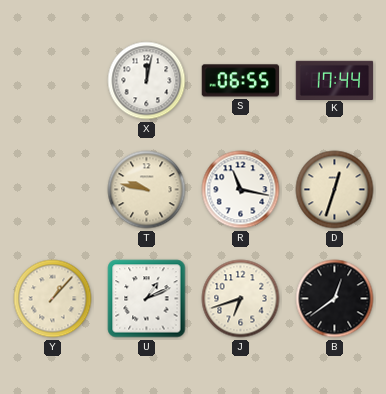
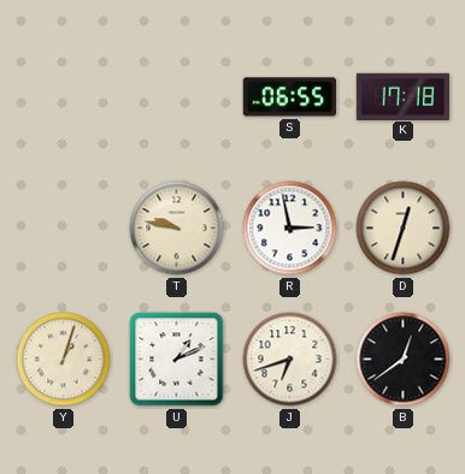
X: 12:02 -> none
K: 17:44 -> 17:18
R: 11:17 -> 2:58
Y: 1:07 -> 1:03
